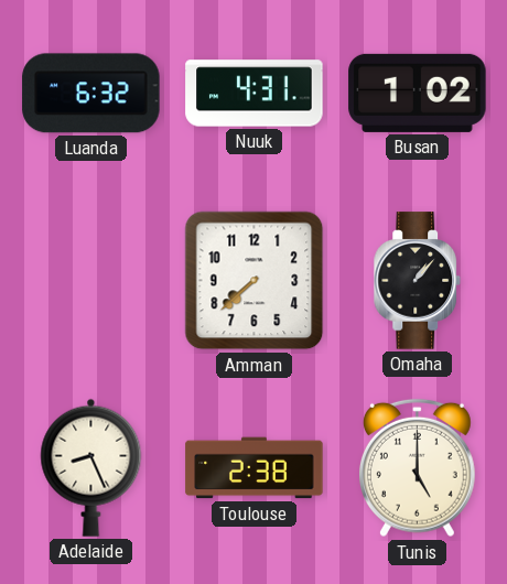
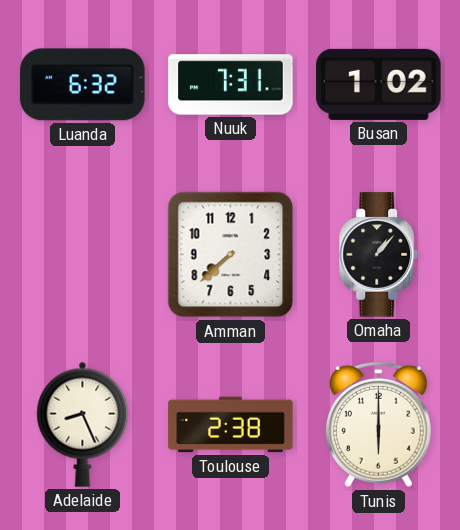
Nuuk: 4:31 -> 7:31
Tunis: 5:00 -> 6:00
